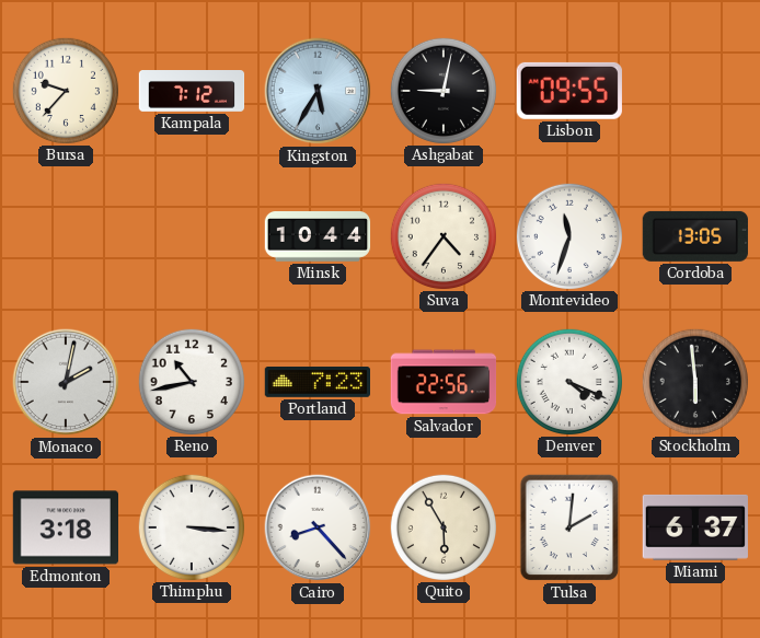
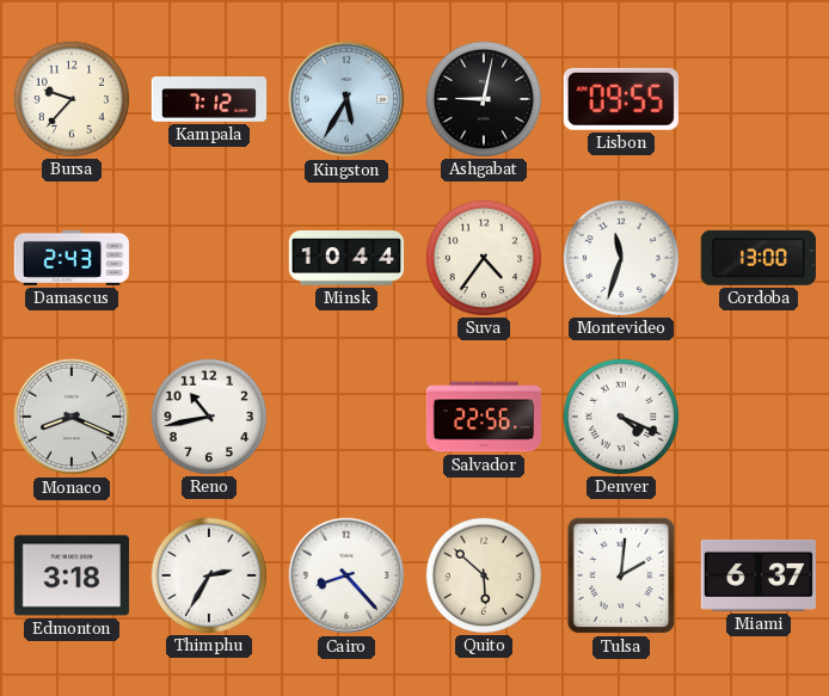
Damascus: none -> 2:43
Cordoba: 13:05 -> 13:00
Monaco: 2:02 -> 8:19
Portland: 7:23 -> none
Stockholm: 5:59 -> none
Thimphu: 3:16 -> 2:35
Quito: 5:55 -> 5:52
